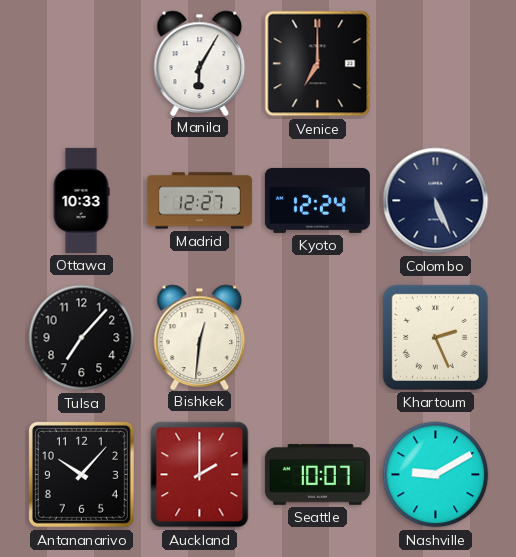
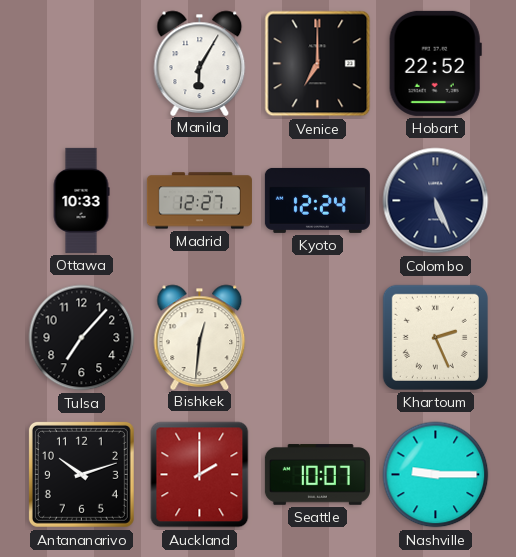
Hobart: none -> 22:52
Antananarivo: 10:07 -> 10:12
Nashville: 9:10 -> 9:15
